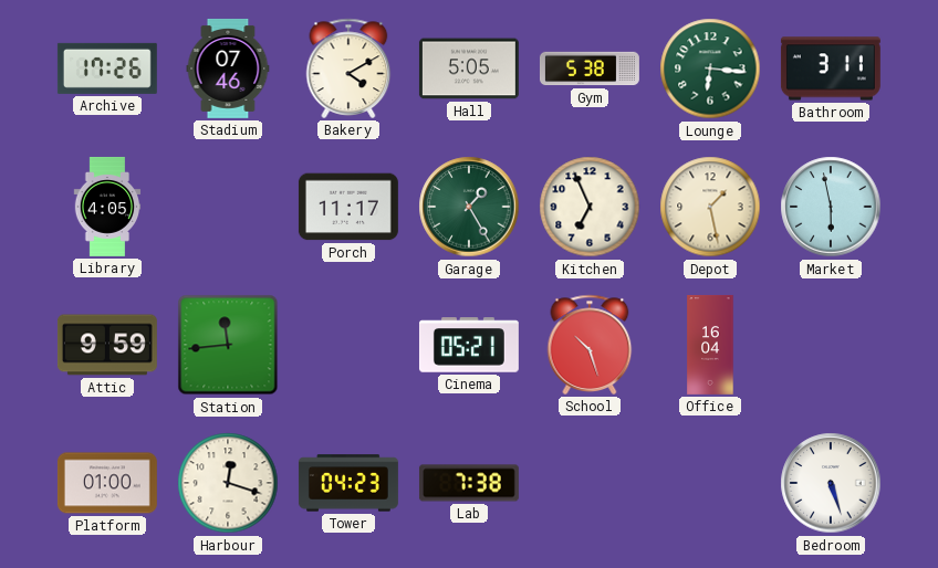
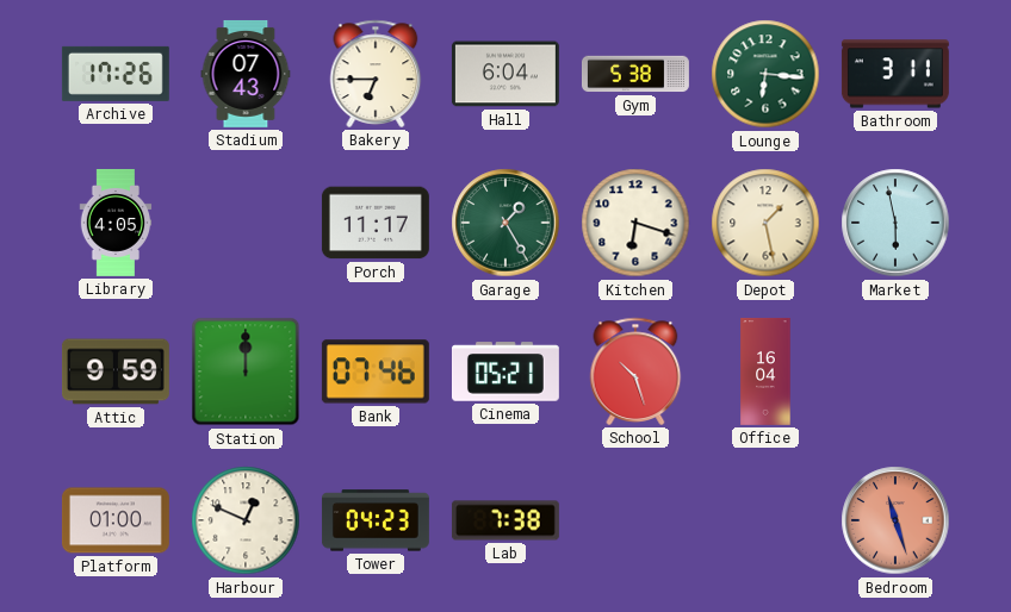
Stadium: 07:46 -> 07:43
Bakery: 4:10 -> 6:45
Hall: 5:05 -> 6:04
Kitchen: 6:56 -> 6:18
Station: 11:44 -> 12:00
Bank: none -> 07:46
Harbour: 12:18 -> 12:49
Bedroom: 5:27 -> 11:27
Bedroom dial: white -> salmon
